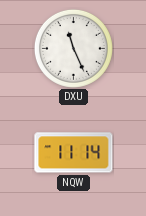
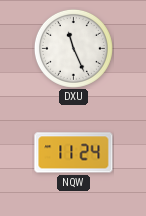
NQW: 11:14 -> 11:24
